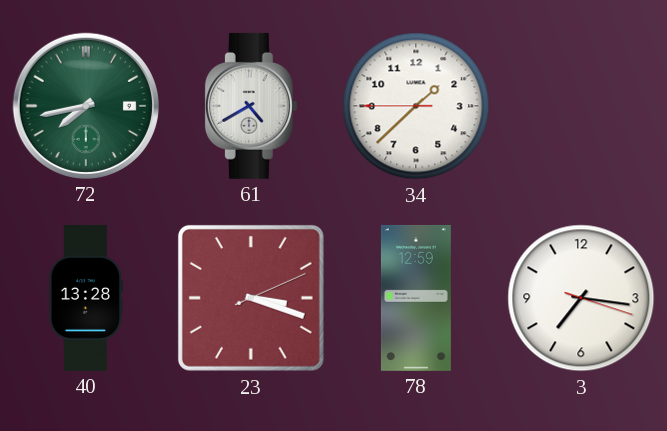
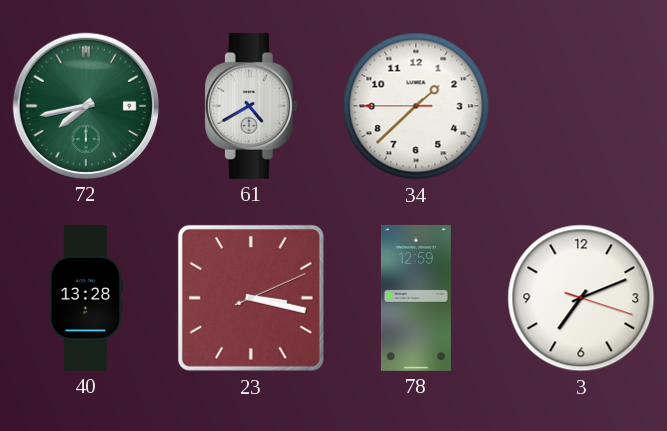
23: 3:18 -> 3:17
3: 7:16 -> 7:11
